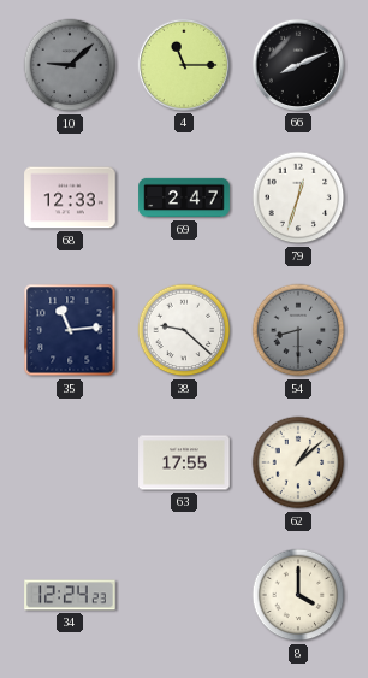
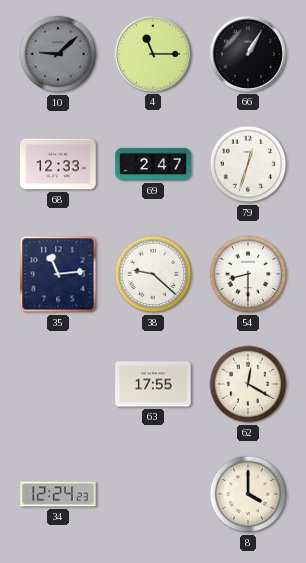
66: 8:11 -> 1:05
54 dial: grey -> white
62: 1:08 -> 12:20
